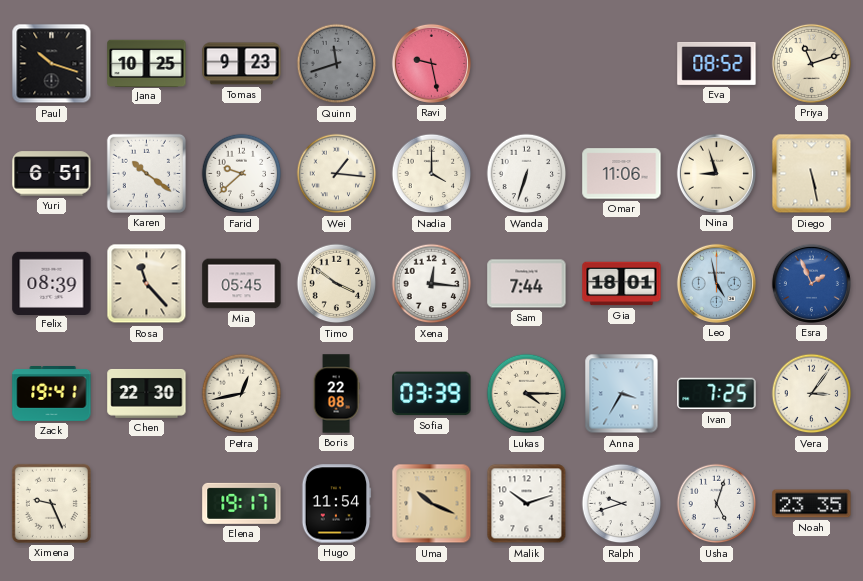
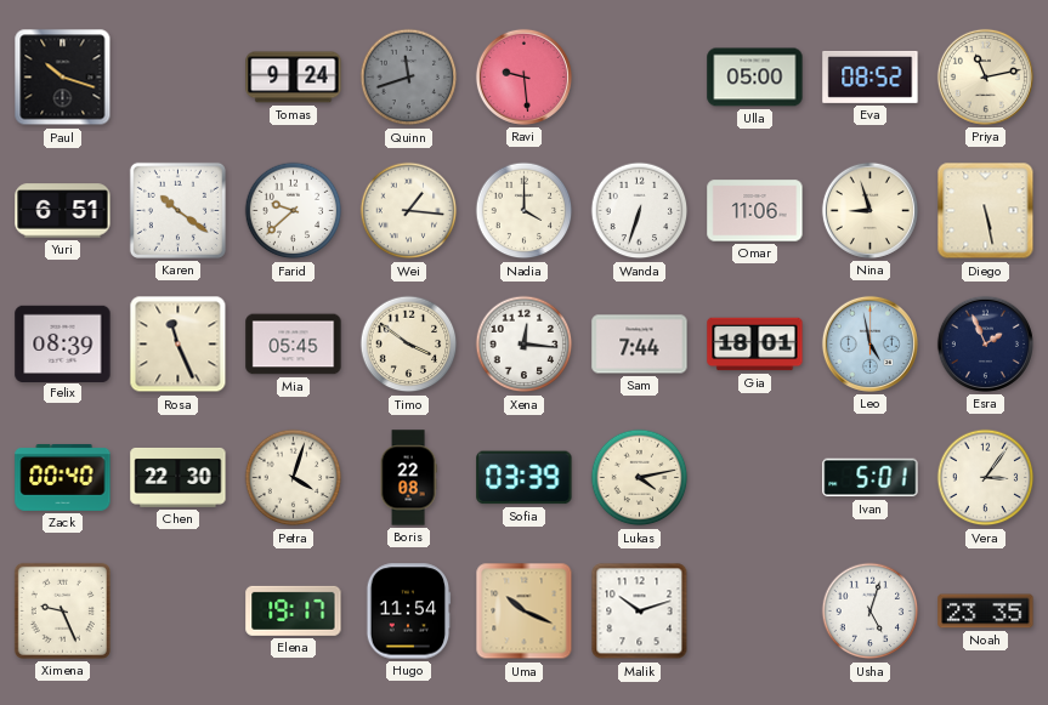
Jana: 10:25 -> none
Tomas: 9:23 -> 9:24
Ravi: 9:28 -> 9:29
Ulla: none -> 05:00
Priya: 11:12 -> 11:13
Rosa: 11:23 -> 11:26
Esra dial: blue -> navy
Zack: 19:41 -> 00:40
Petra: 12:43 -> 4:03
Lukas: 4:15 -> 4:13
Anna: 3:35 -> none
Ivan: 7:25 -> 5:01
Ralph: 9:42 -> none
